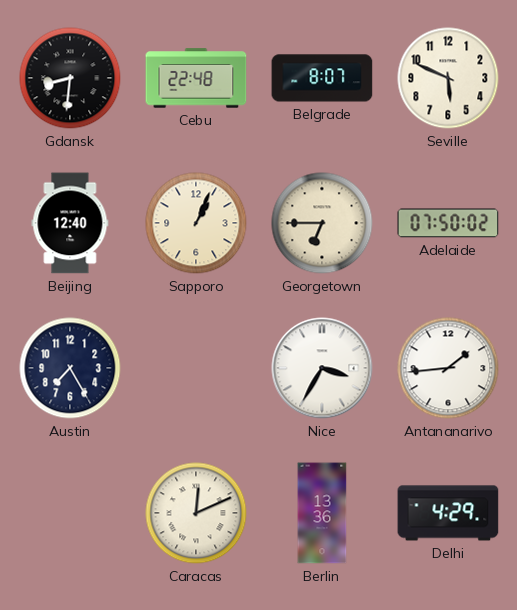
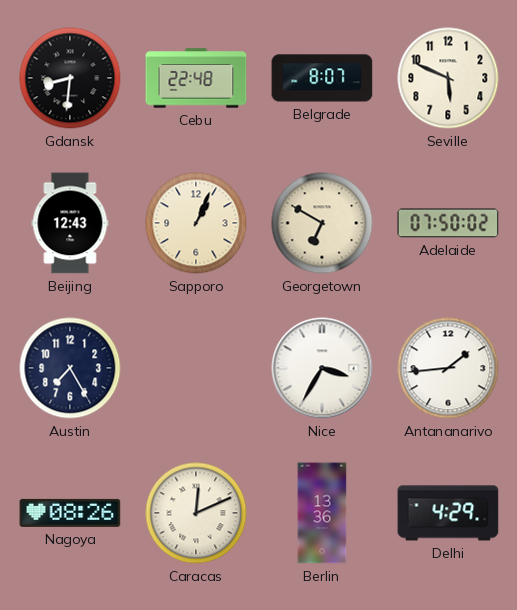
Beijing: 12:40 -> 12:43
Georgetown: 6:45 -> 6:50
Nagoya: none -> 08:26
